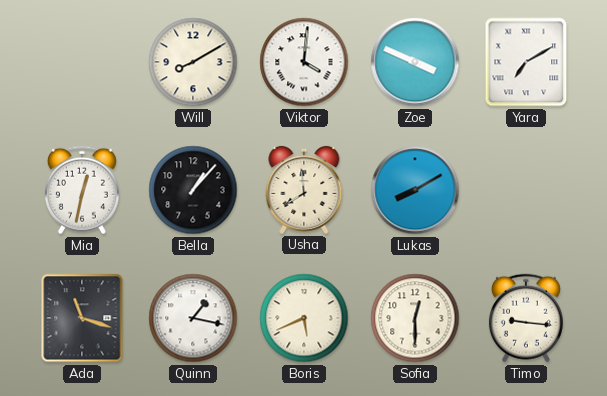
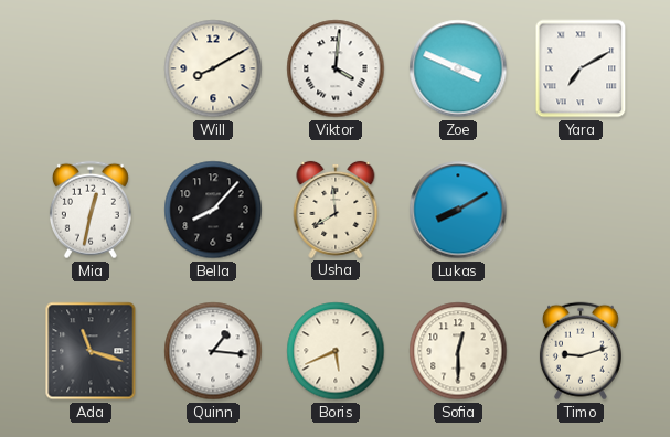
Bella: 1:07 -> 8:07
Quinn: 1:17 -> 1:16
Timo: 9:16 -> 9:12
